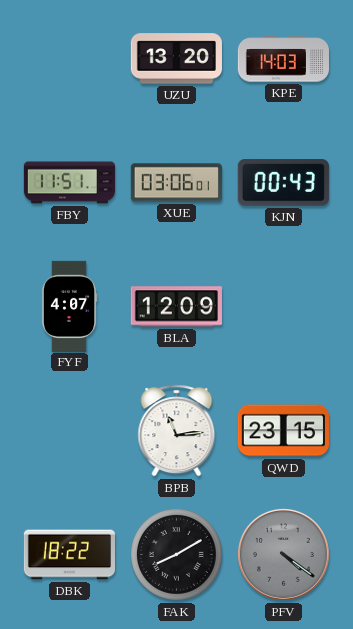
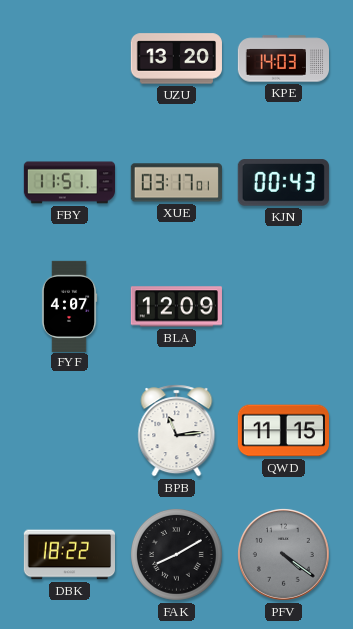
XUE: 03:06 -> 03:17
QWD: 23:15 -> 11:15
